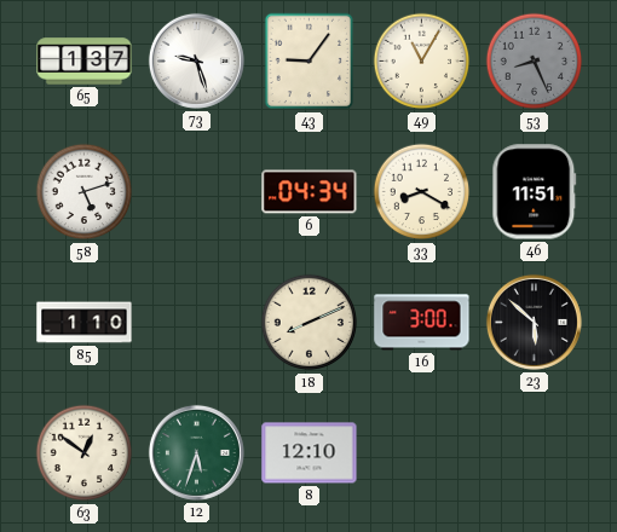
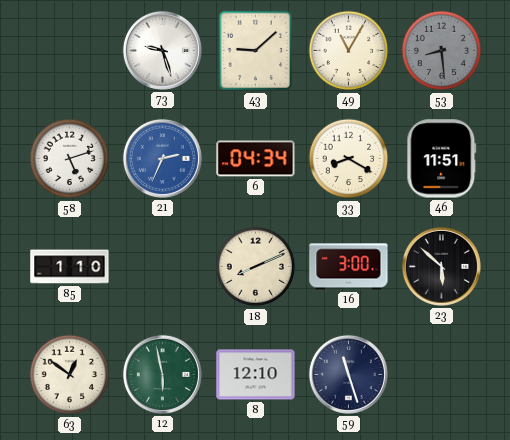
65: 1:37 -> none
43: 9:06 -> 9:08
53: 8:26 -> 8:29
21: none -> 2:34
12: 5:33 -> 5:58
59: none -> 11:27
